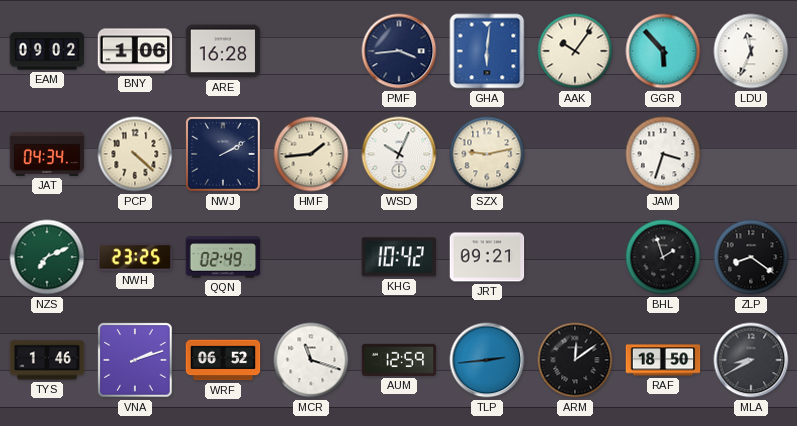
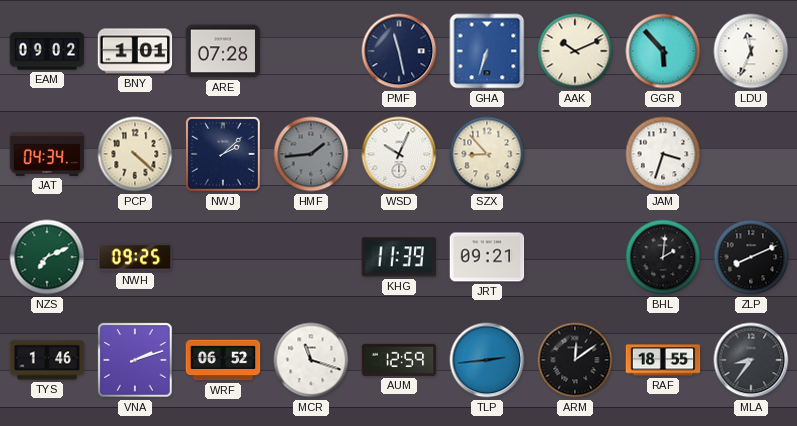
BNY: 1:06 -> 1:01
ARE: 16:28 -> 07:28
PMF: 3:44 -> 11:28
GHA: 6:01 -> 6:33
AAK: 10:06 -> 10:11
NWJ: 2:10 -> 2:08
HMF dial: cream -> grey
SZX: 9:13 -> 8:53
NWH: 23:25 -> 09:25
QQN: 02:49 -> none
KHG: 10:42 -> 11:39
BHL: 1:57 -> 2:01
ZLP: 8:21 -> 8:11
RAF: 18:50 -> 18:55
MLA: 8:40 -> 8:36
